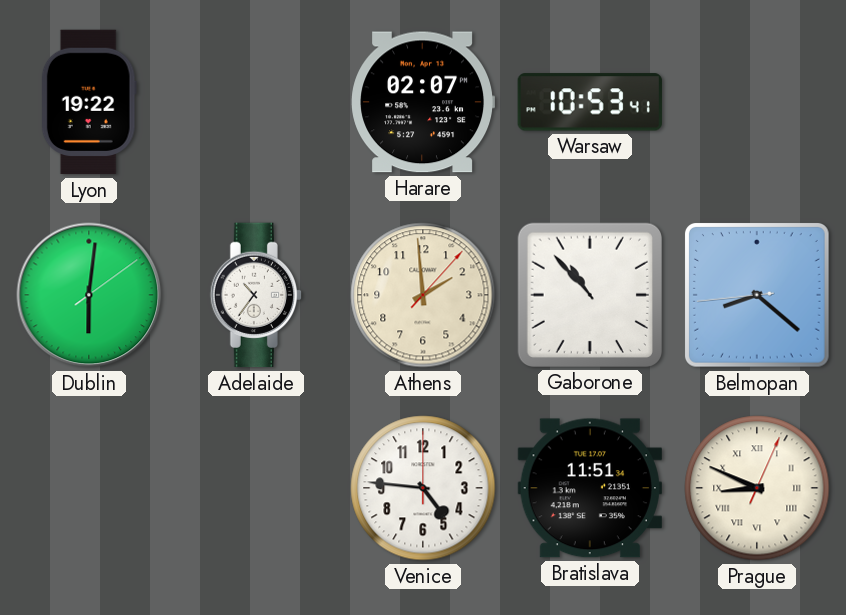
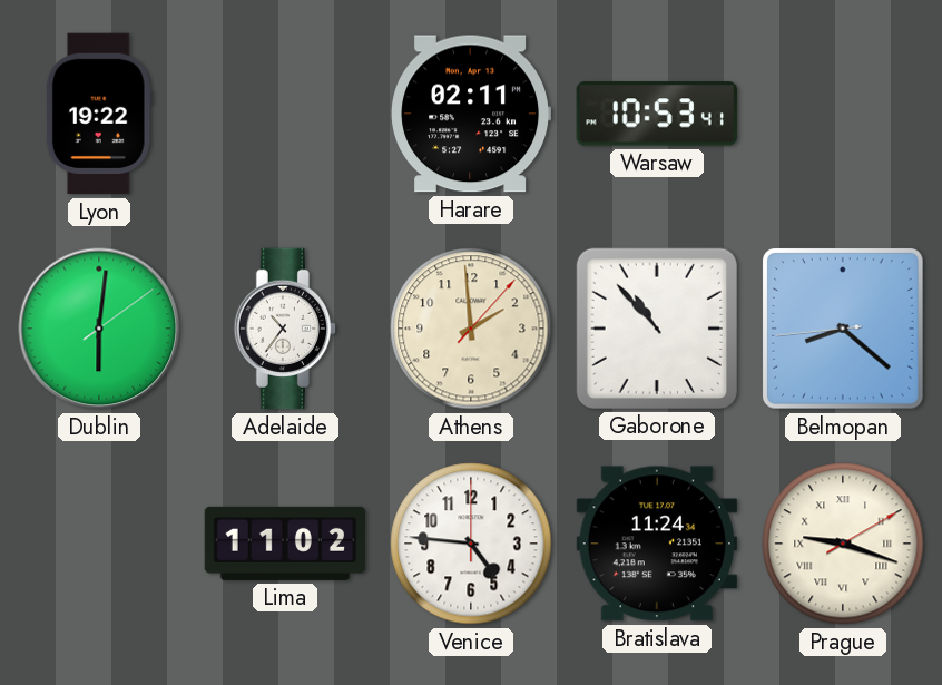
Harare: 02:07 -> 02:11
Lima: none -> 11:02
Bratislava: 11:51 -> 11:24
Prague: 8:49 -> 9:18
